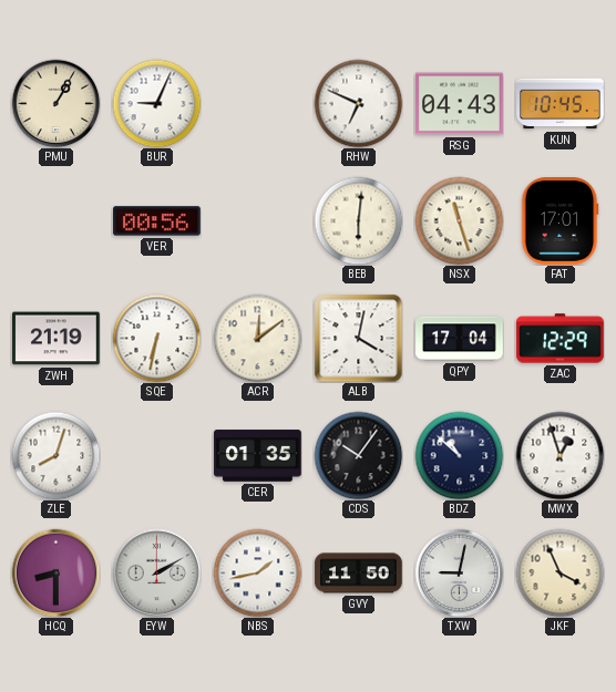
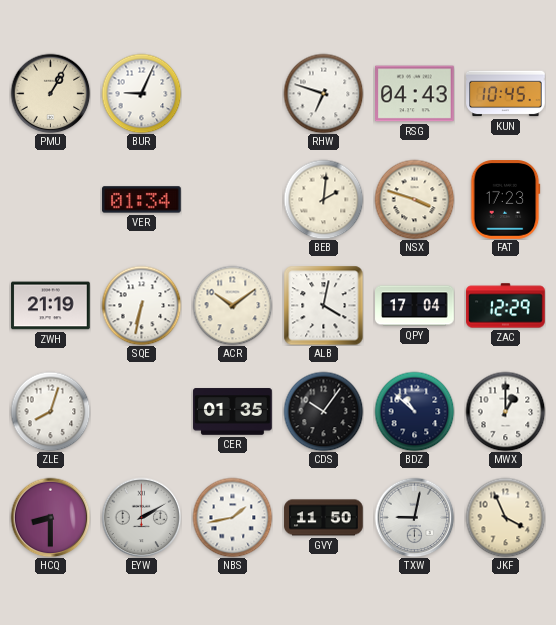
RHW: 6:49 -> 6:48
VER: 00:56 -> 01:34
BEB: 6:01 -> 2:01
NSX: 11:27 -> 3:48
FAT: 17:01 -> 17:23
ACR: 12:09 -> 10:09
MWX: 12:57 -> 1:00
